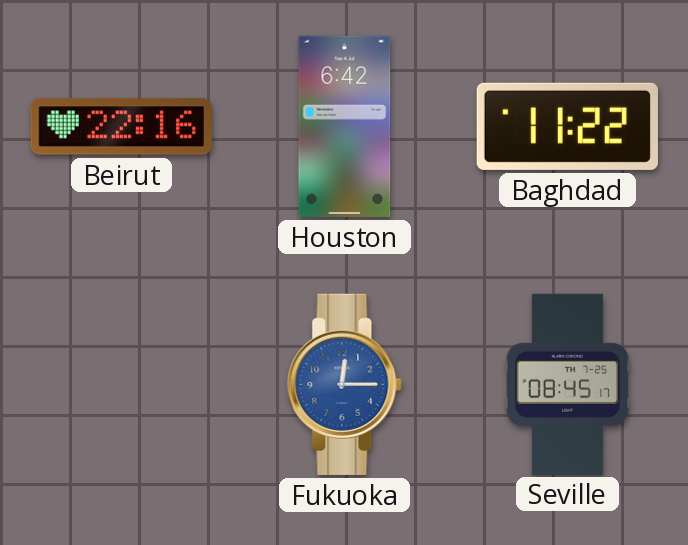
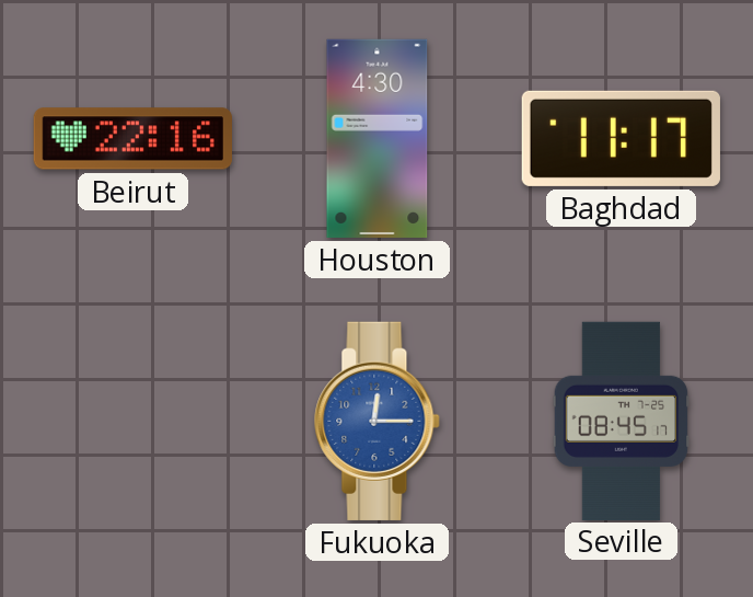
Houston: 6:42 -> 4:30
Baghdad: 11:22 -> 11:17
